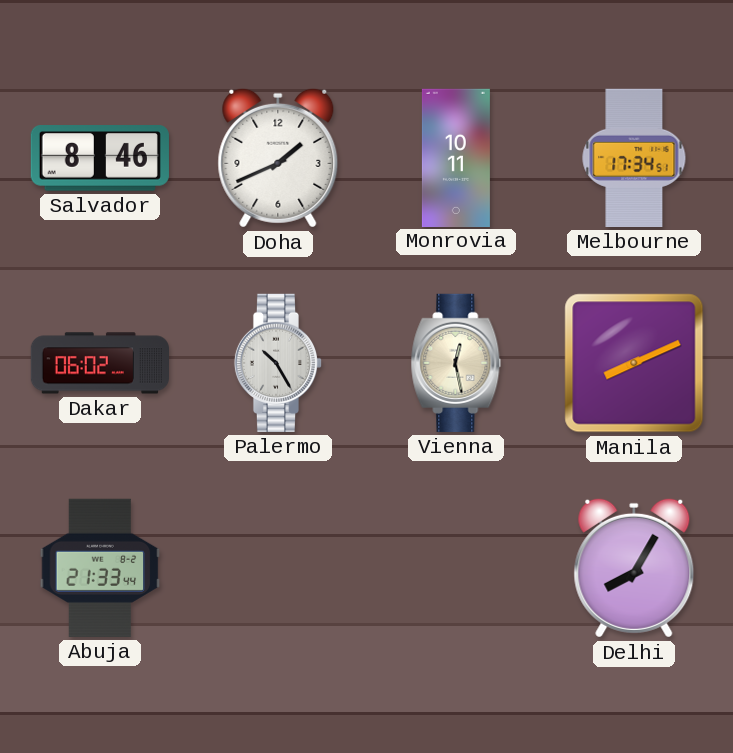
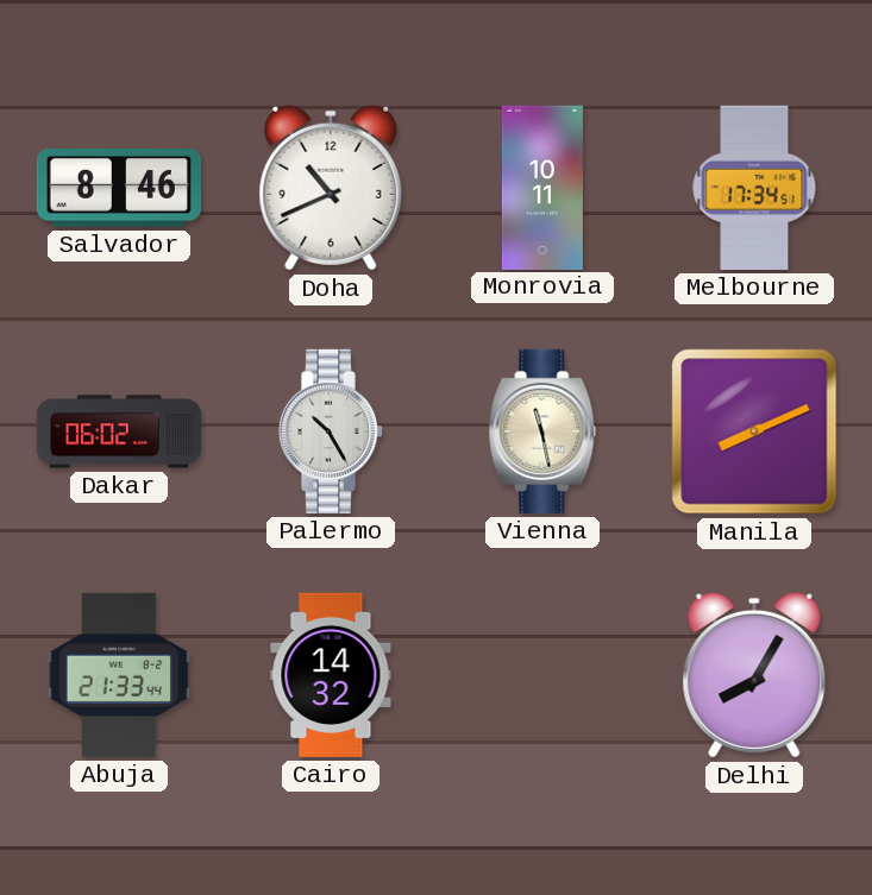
Doha: 1:41 -> 10:41
Vienna: 12:28 -> 11:28
Cairo: none -> 14:32
